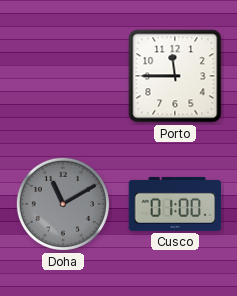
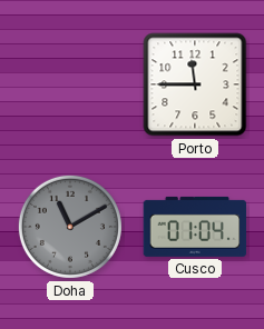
Cusco: 01:00 -> 01:04
